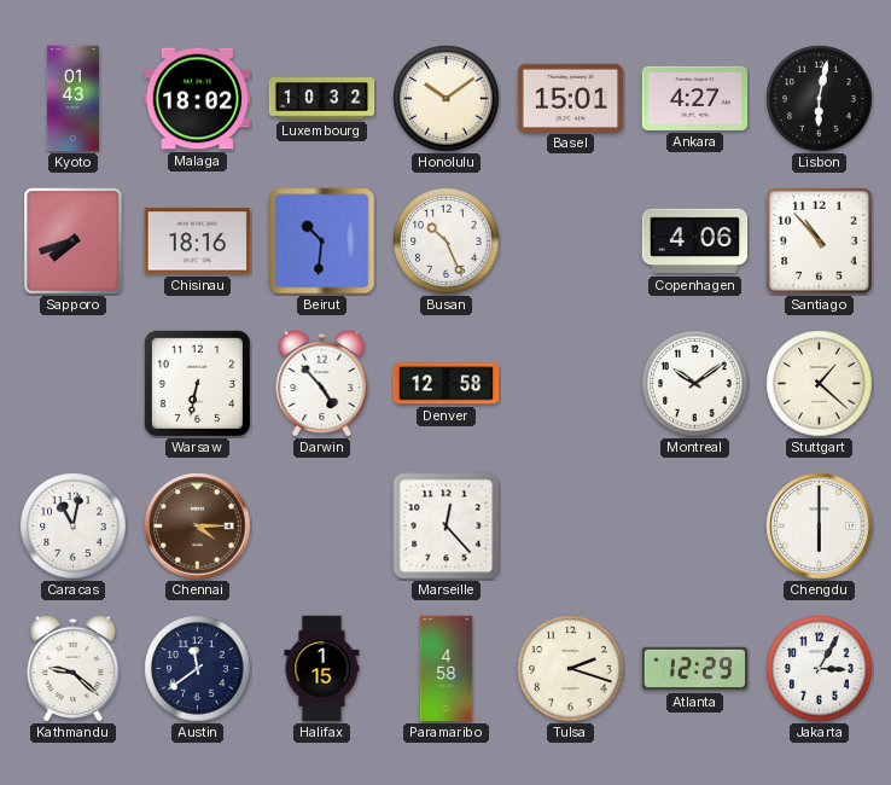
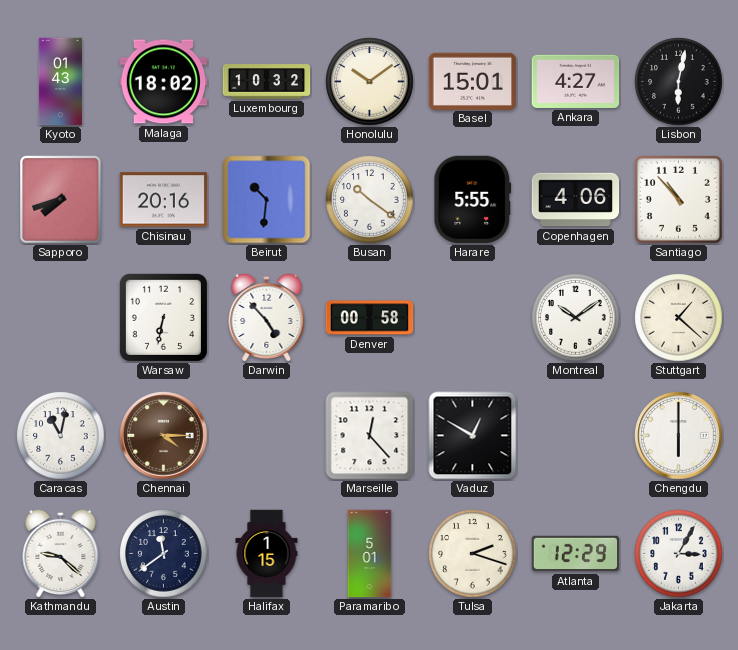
Chisinau: 18:16 -> 20:16
Busan: 10:26 -> 10:21
Harare: none -> 5:55
Denver: 12:58 -> 00:58
Vaduz: none -> 12:50
Paramaribo: 4:58 -> 5:01
